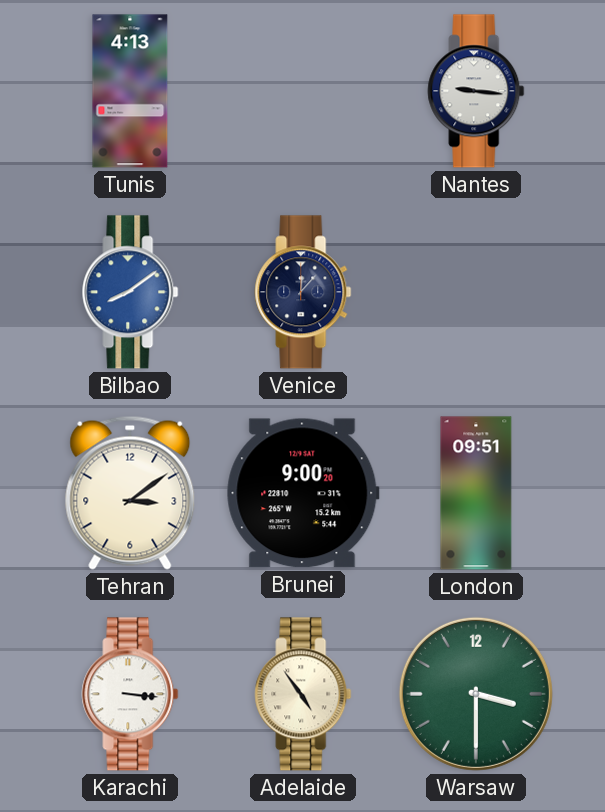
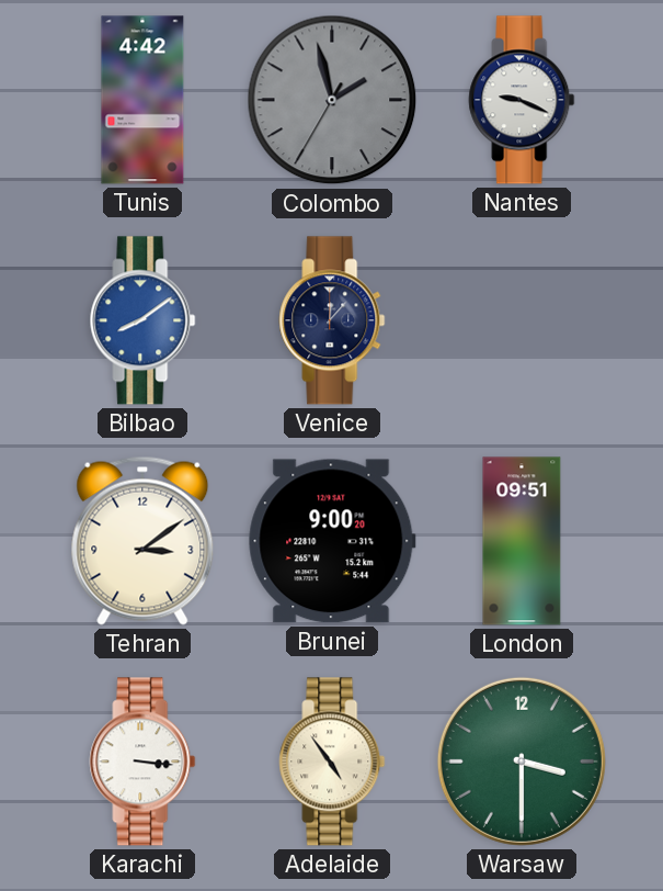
Tunis: 4:13 -> 4:42
Colombo: none -> 1:57
Nantes: 9:16 -> 9:19
